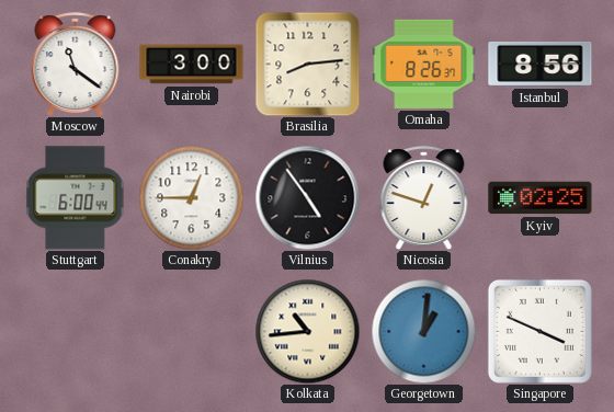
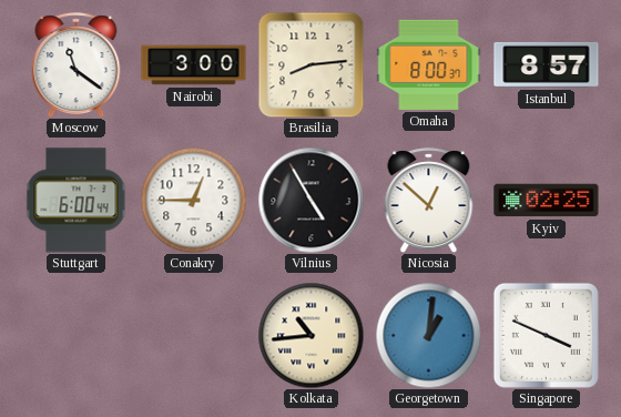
Omaha: 8:26 -> 8:00
Istanbul: 8:56 -> 8:57
Vilnius: 4:54 -> 4:55
Nicosia: 12:48 -> 12:52
